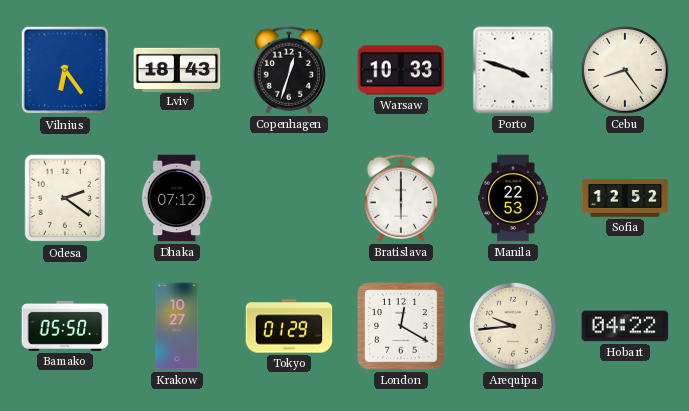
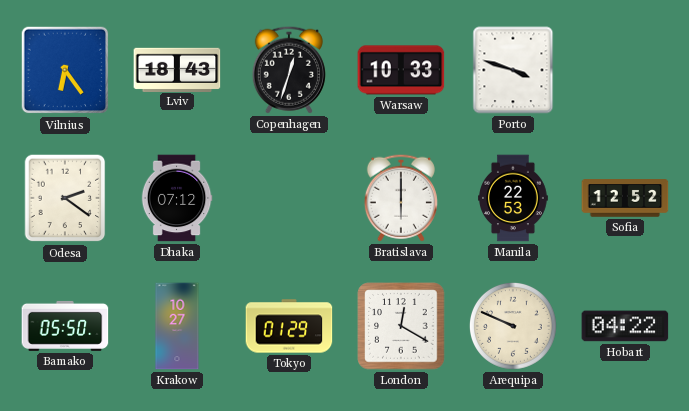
Cebu: 8:24 -> none
Arequipa: 9:44 -> 9:49
